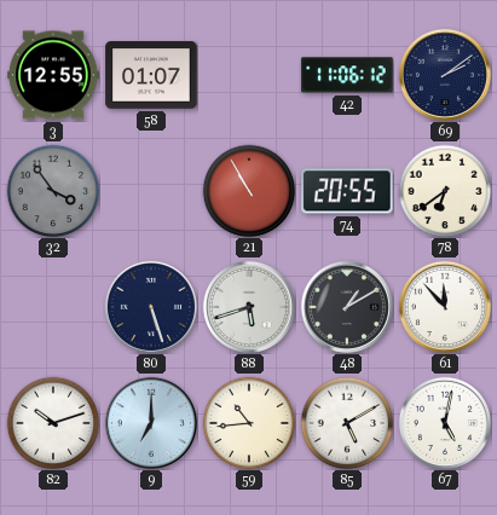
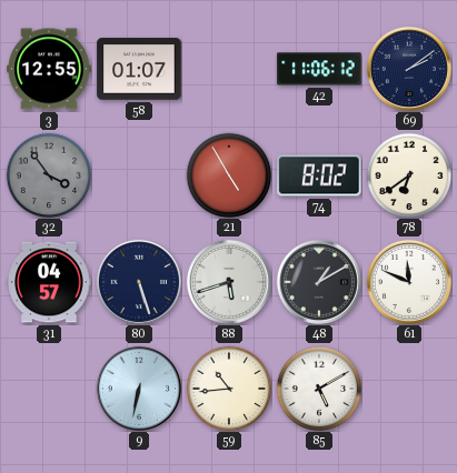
21: 10:55 -> 4:55
74: 20:55 -> 8:02
31: none -> 04:57
61: 11:53 -> 11:49
82: 10:12 -> none
9: 7:00 -> 6:32
67: 5:02 -> none
